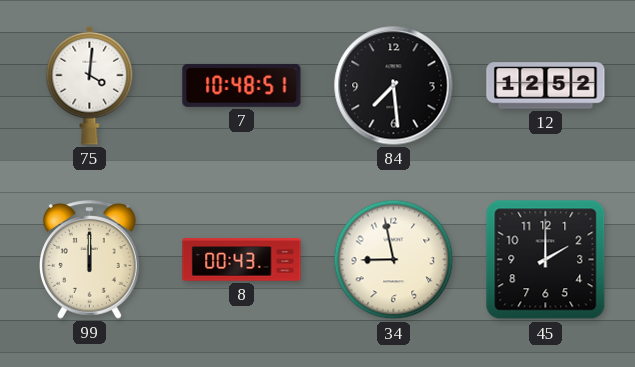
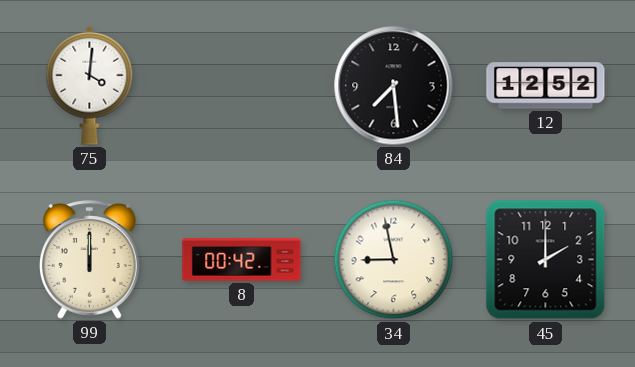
7: 10:48 -> none
8: 00:43 -> 00:42
